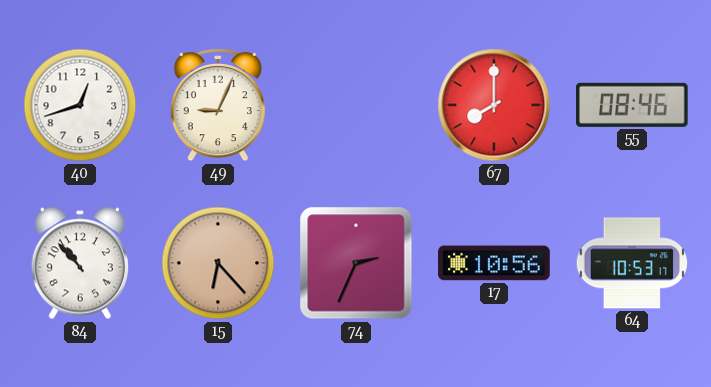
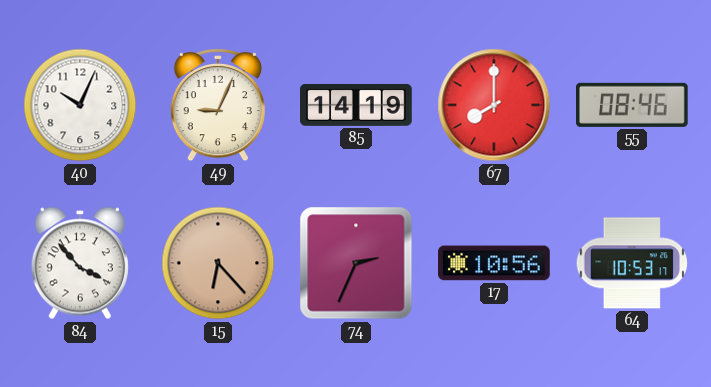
40: 12:42 -> 10:04
85: none -> 14:19
84: 10:53 -> 3:53
